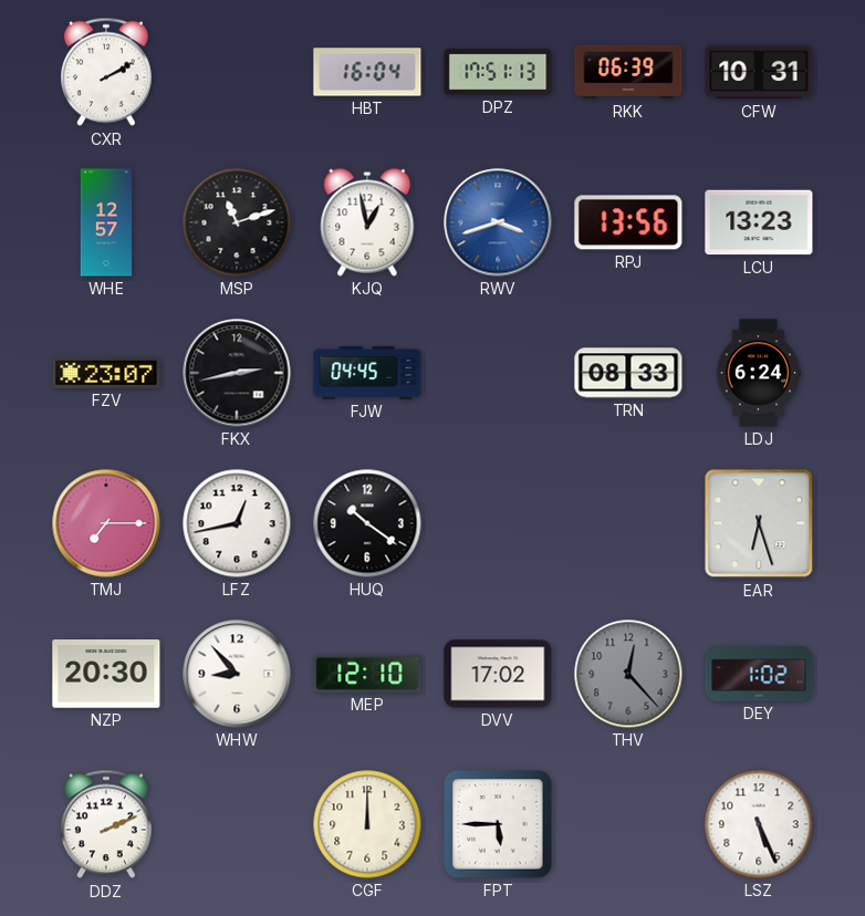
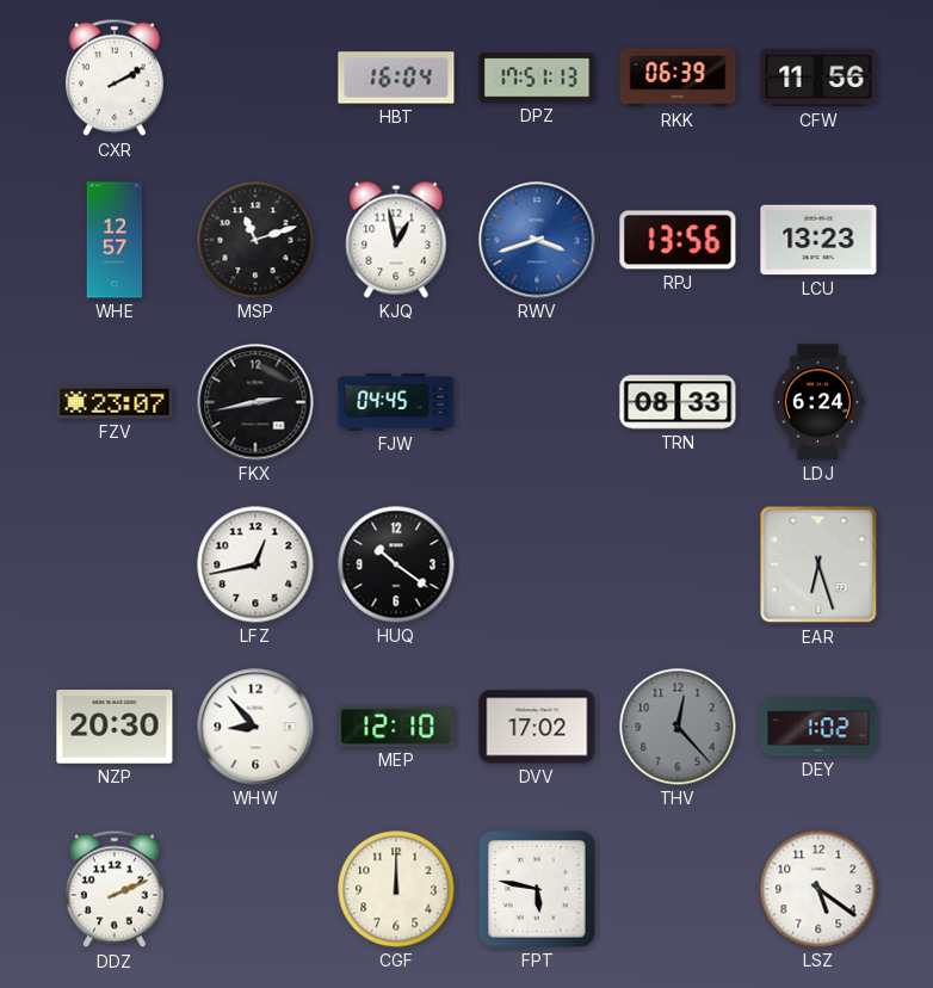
CFW: 10:31 -> 11:56
TMJ: 7:15 -> none
FPT: 5:45 -> 5:47
LSZ: 5:26 -> 5:21
